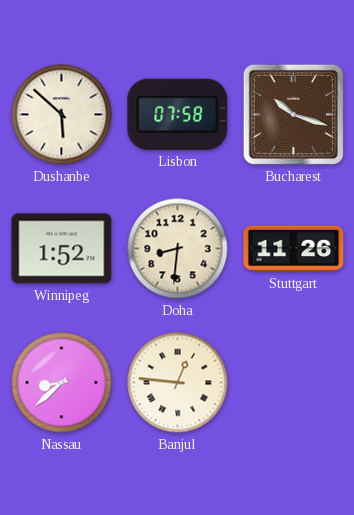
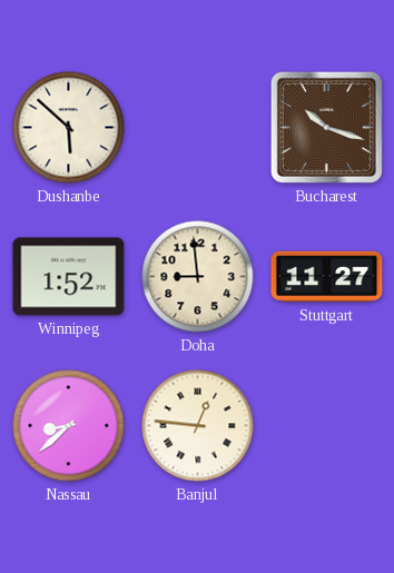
Lisbon: 07:58 -> none
Doha: 8:31 -> 8:59
Stuttgart: 11:26 -> 11:27
